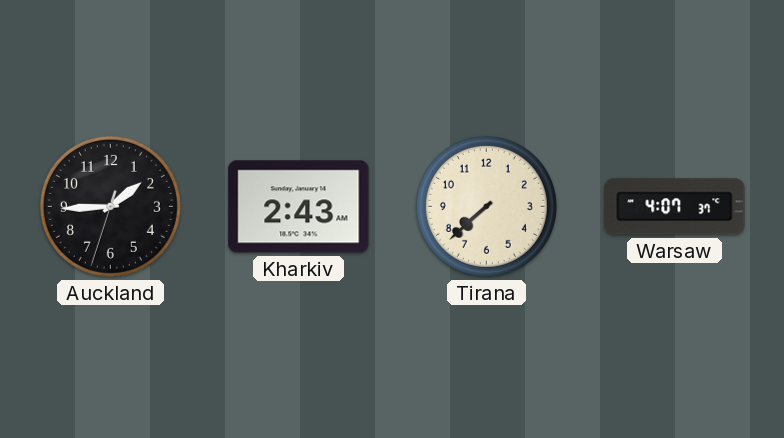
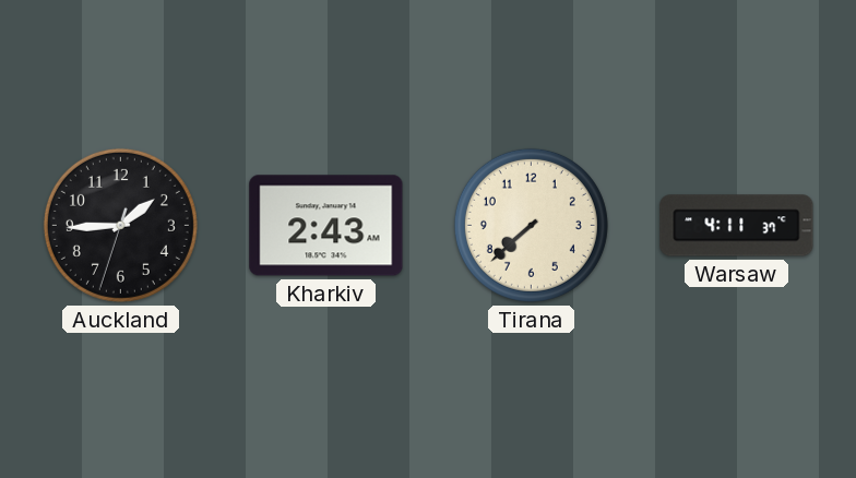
Warsaw: 4:07 -> 4:11
